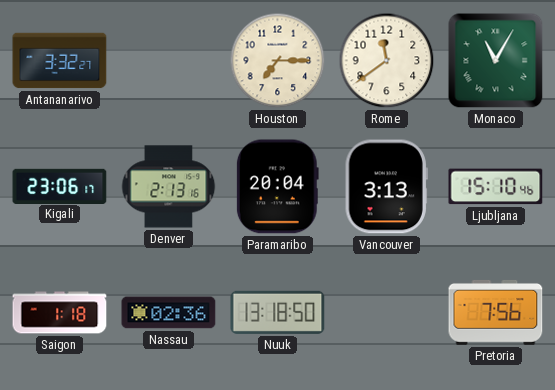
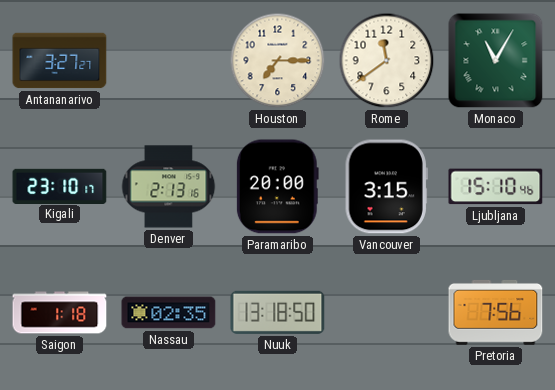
Antananarivo: 3:32 -> 3:27
Kigali: 23:06 -> 23:10
Paramaribo: 20:04 -> 20:00
Vancouver: 3:13 -> 3:15
Nassau: 02:36 -> 02:35
